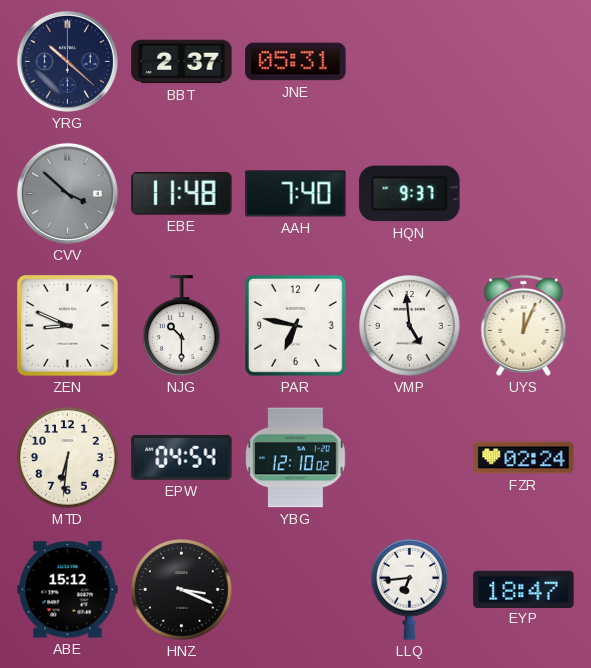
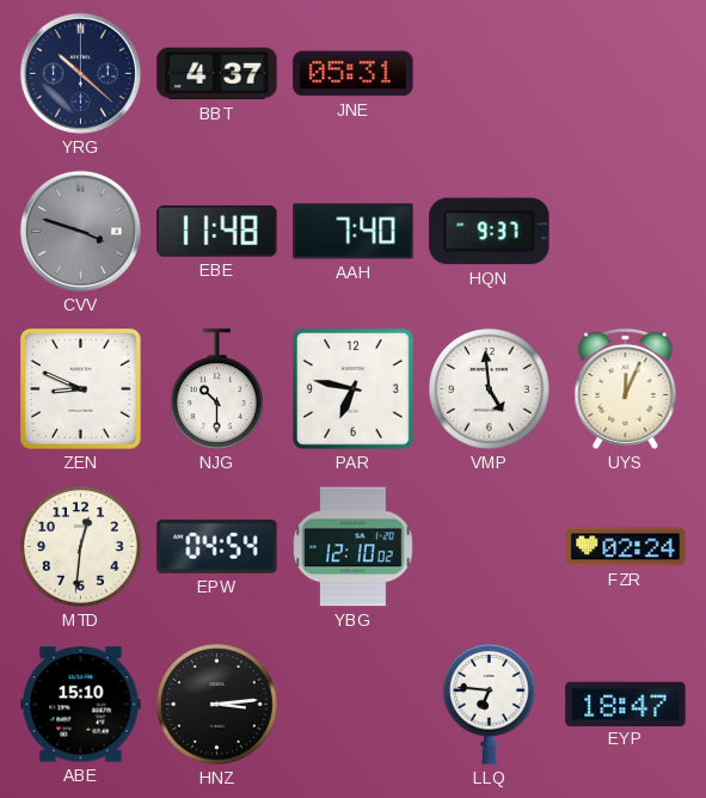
BBT: 2:37 -> 4:37
CVV: 3:52 -> 3:48
MTD: 6:31 -> 12:31
ABE: 15:12 -> 15:10
HNZ: 3:19 -> 3:14
LLQ: 6:44 -> 6:46
